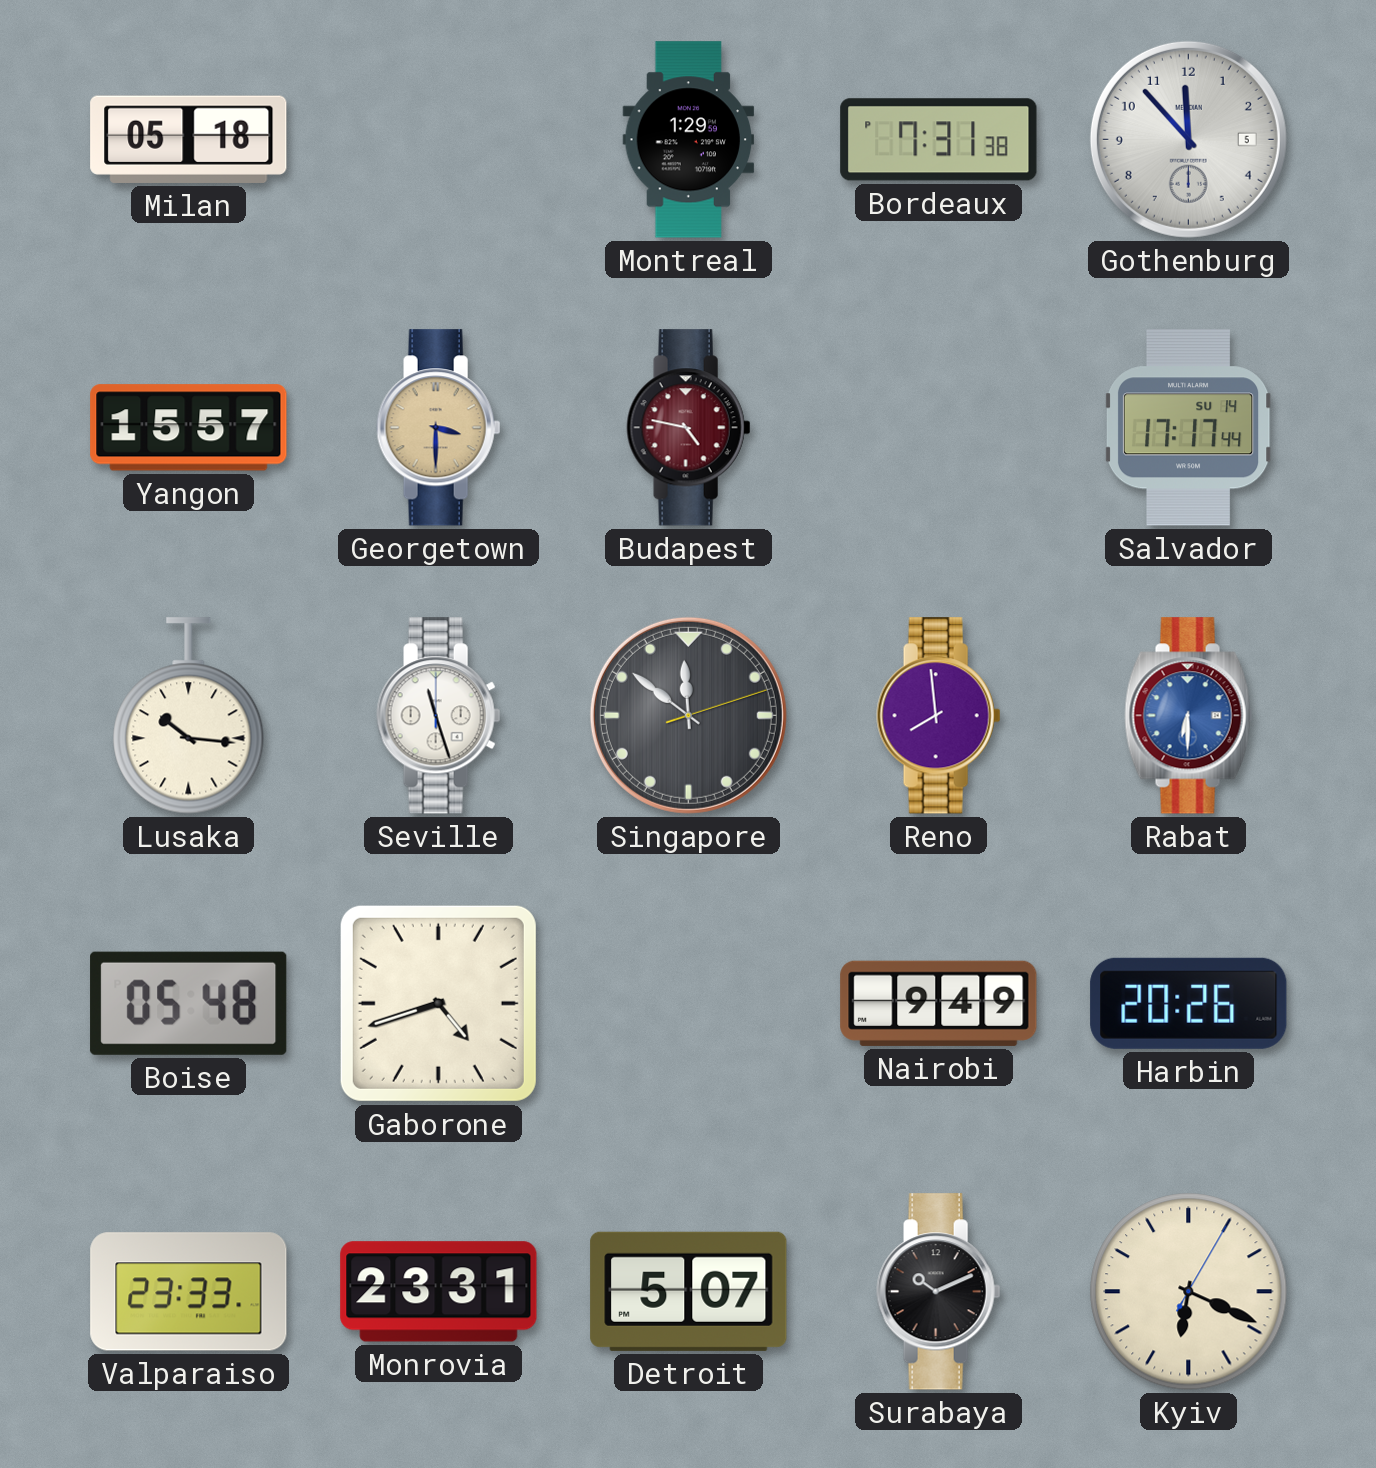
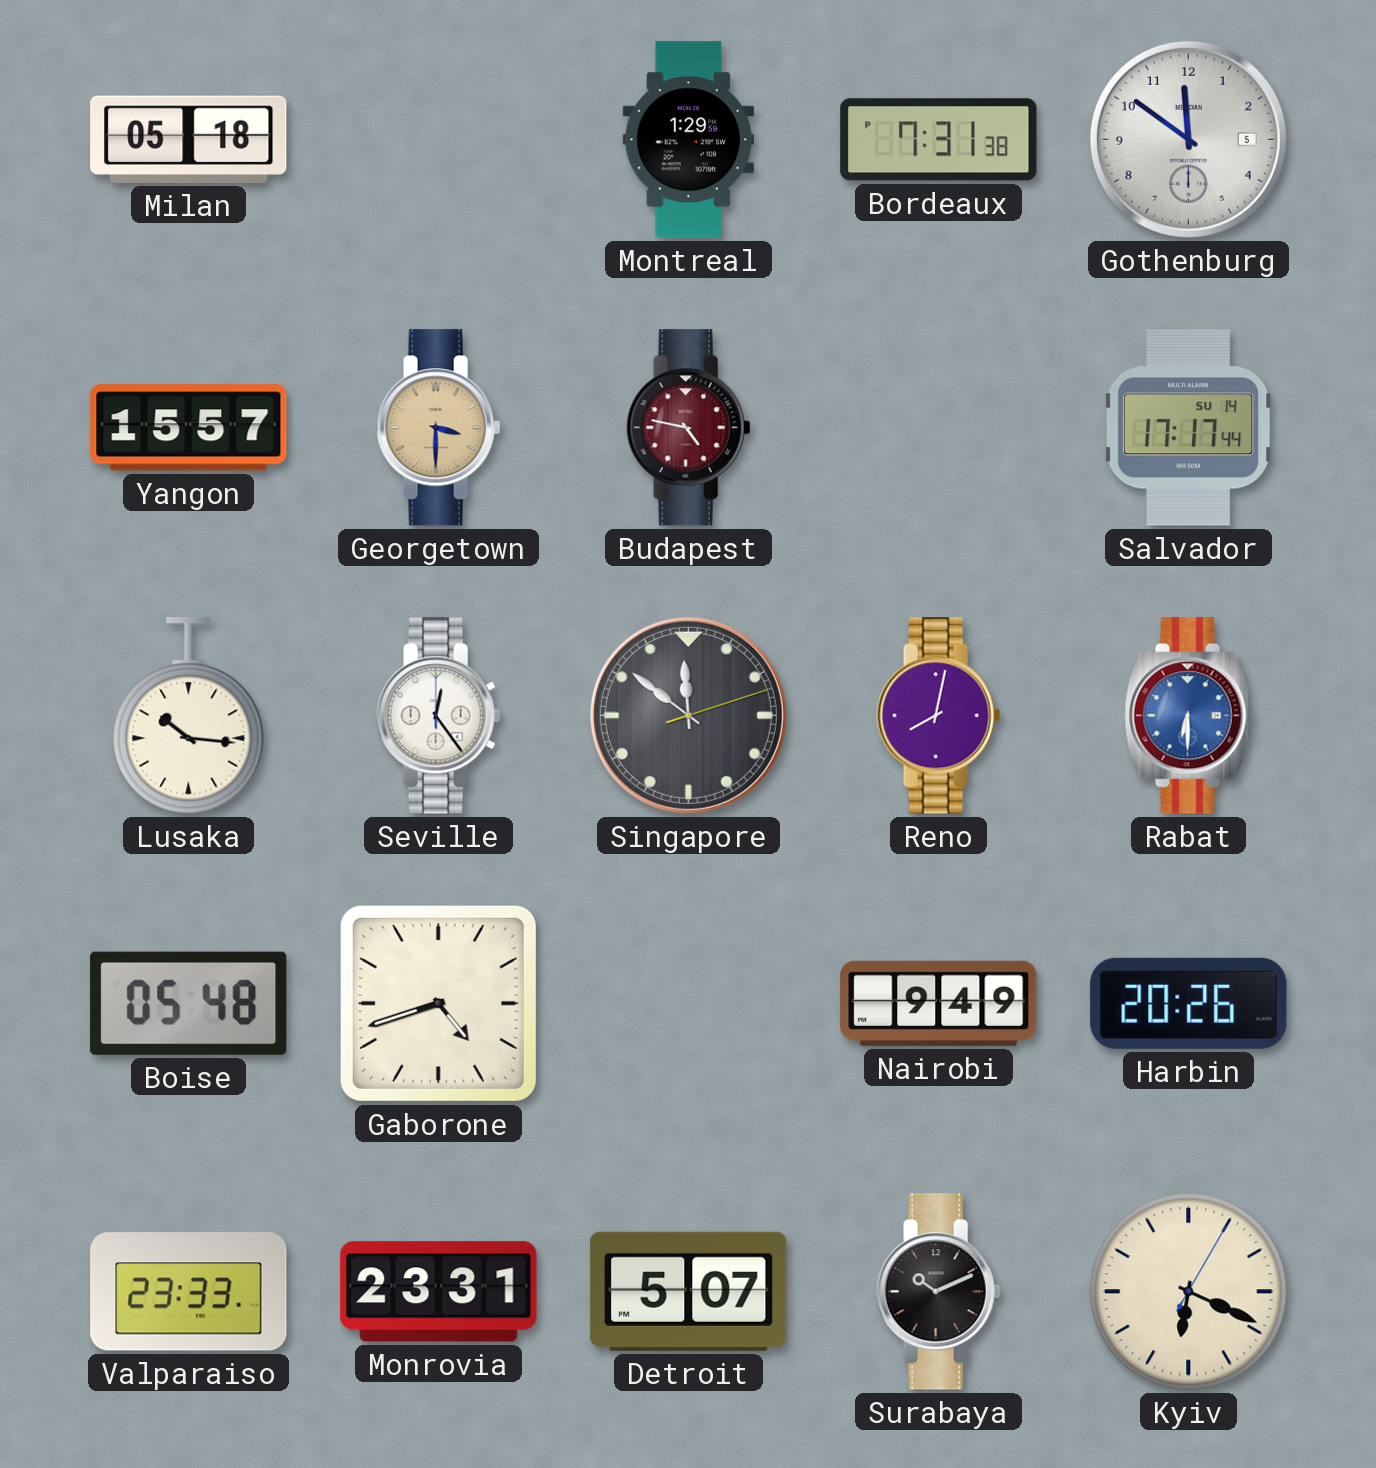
Gothenburg: 11:53 -> 11:51
Seville: 11:27 -> 12:24
Reno: 7:59 -> 8:02
